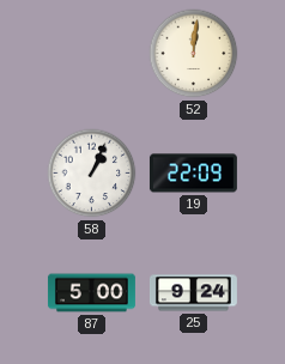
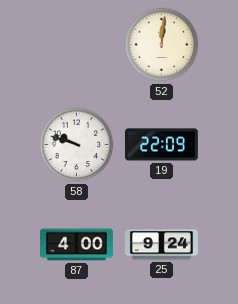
58: 1:04 -> 9:48
87: 5:00 -> 4:00
